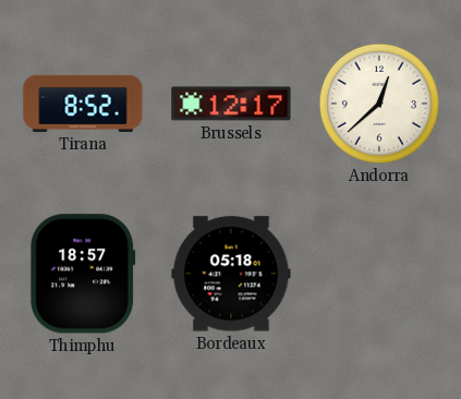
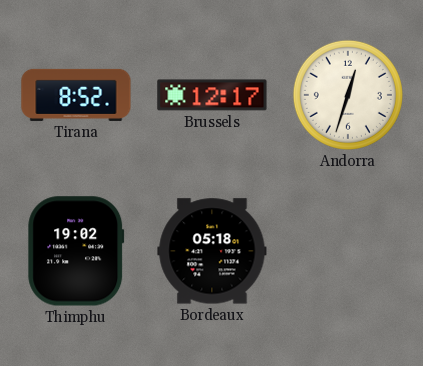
Andorra: 12:38 -> 12:33
Thimphu: 18:57 -> 19:02
